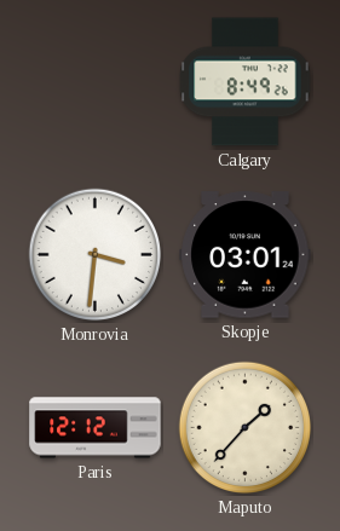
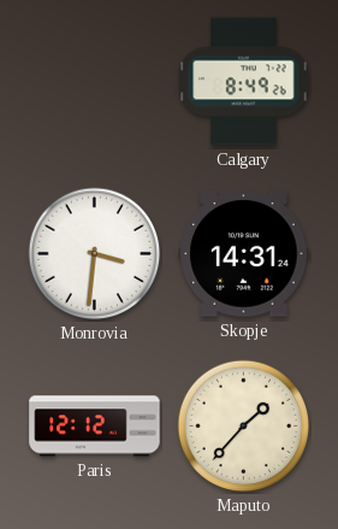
Skopje: 03:01 -> 14:31
